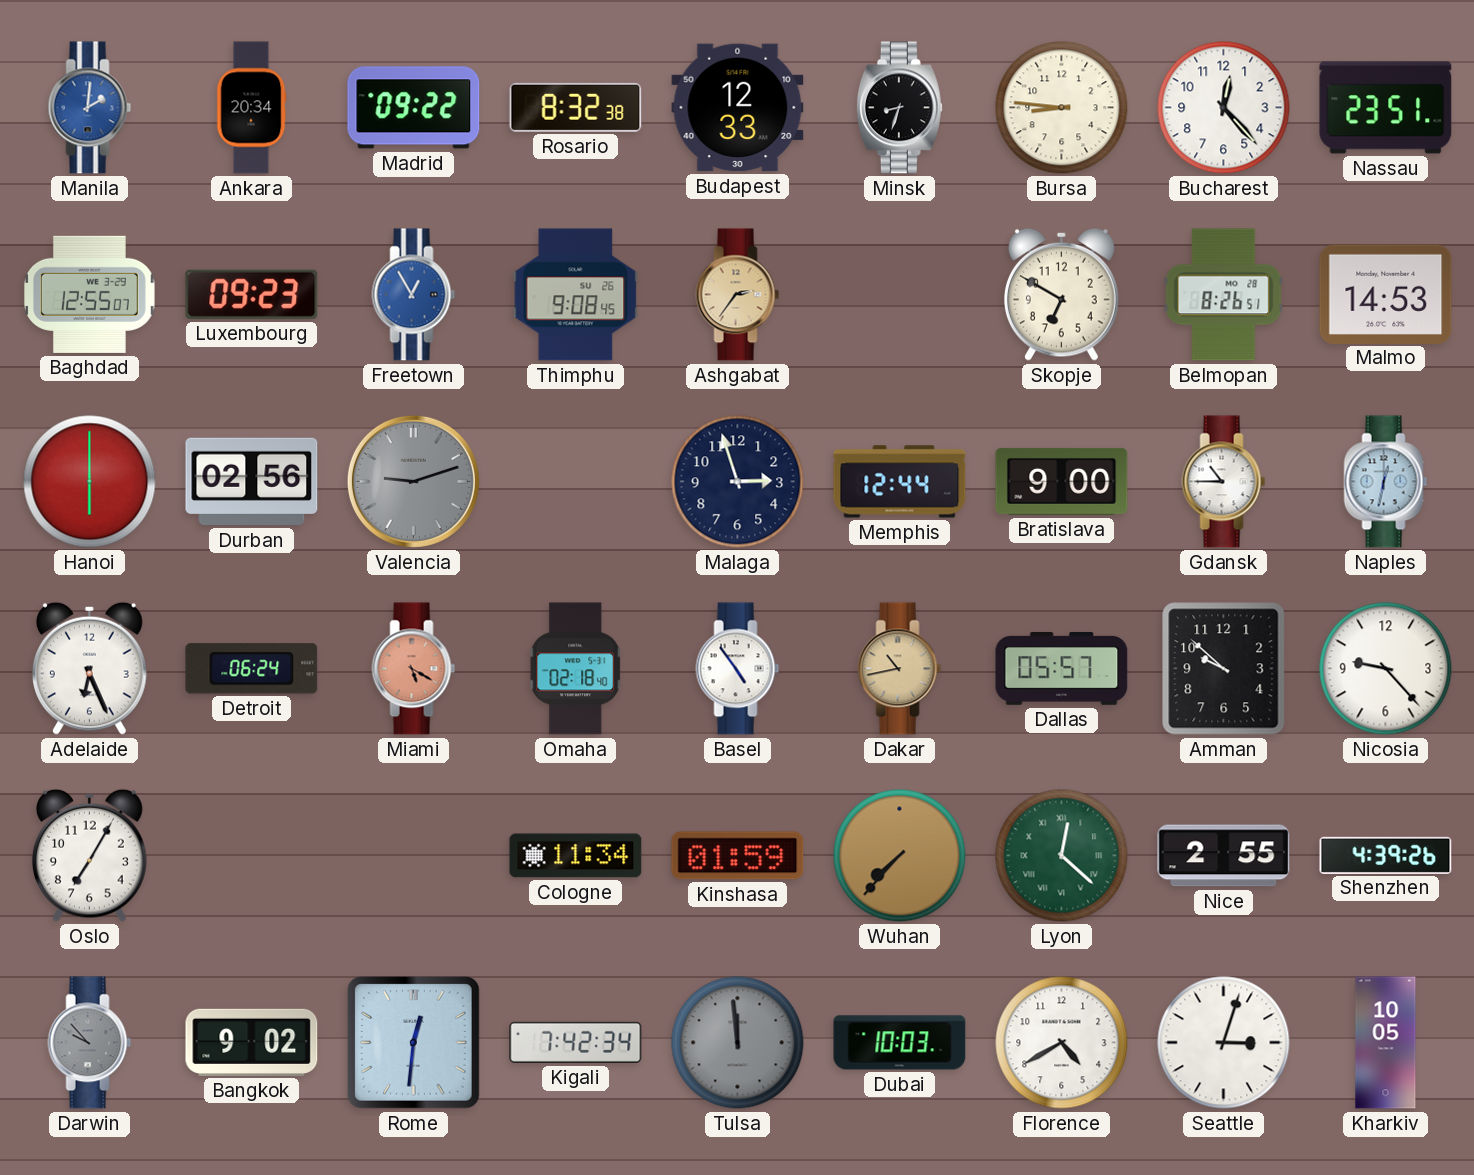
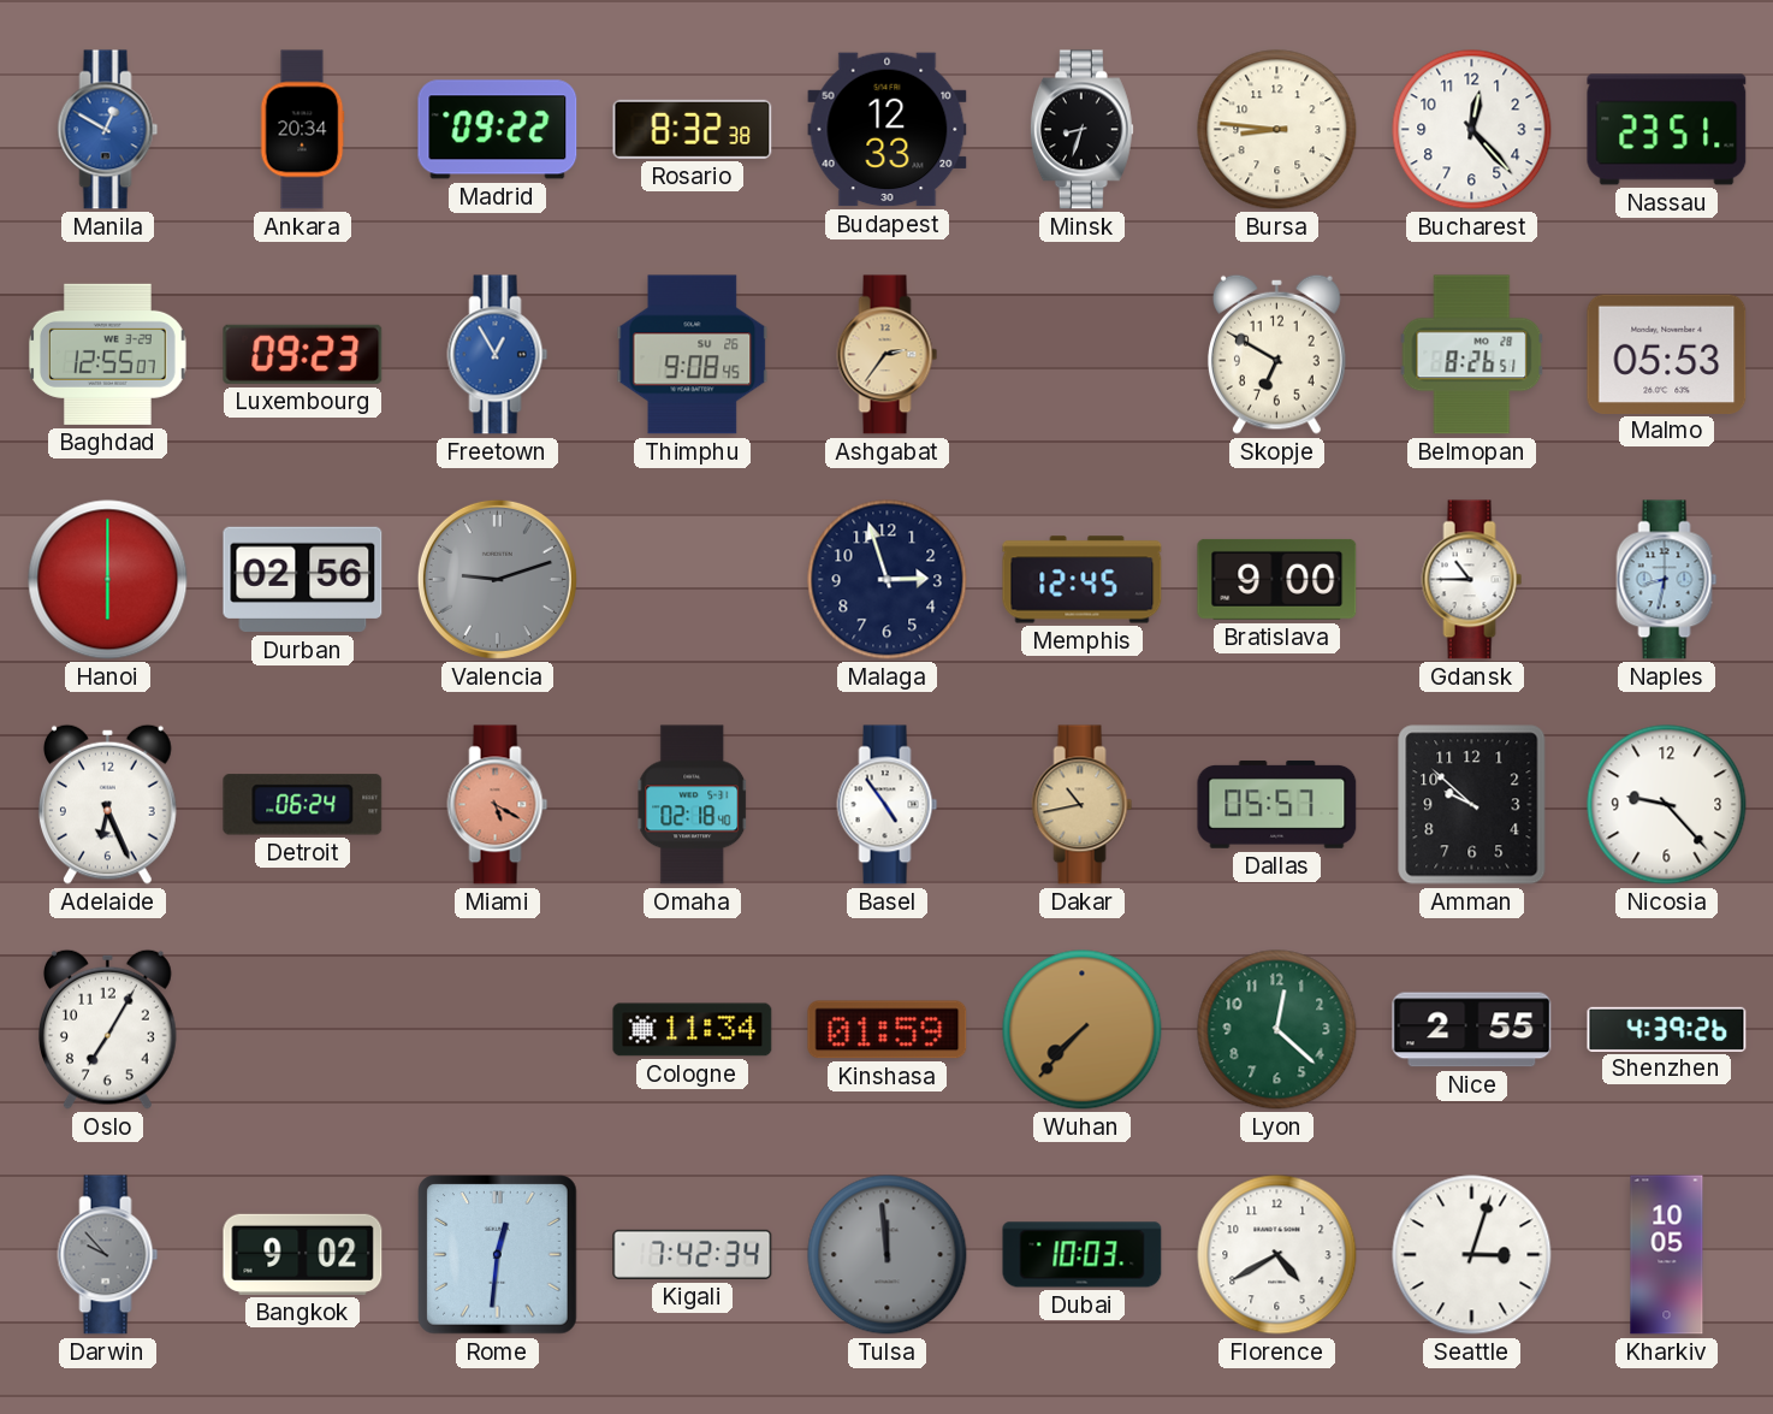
Manila: 2:01 -> 12:50
Malmo: 14:53 -> 05:53
Memphis: 12:44 -> 12:45
Naples: 12:32 -> 8:32
Lyon numerals: Roman -> Arabic
